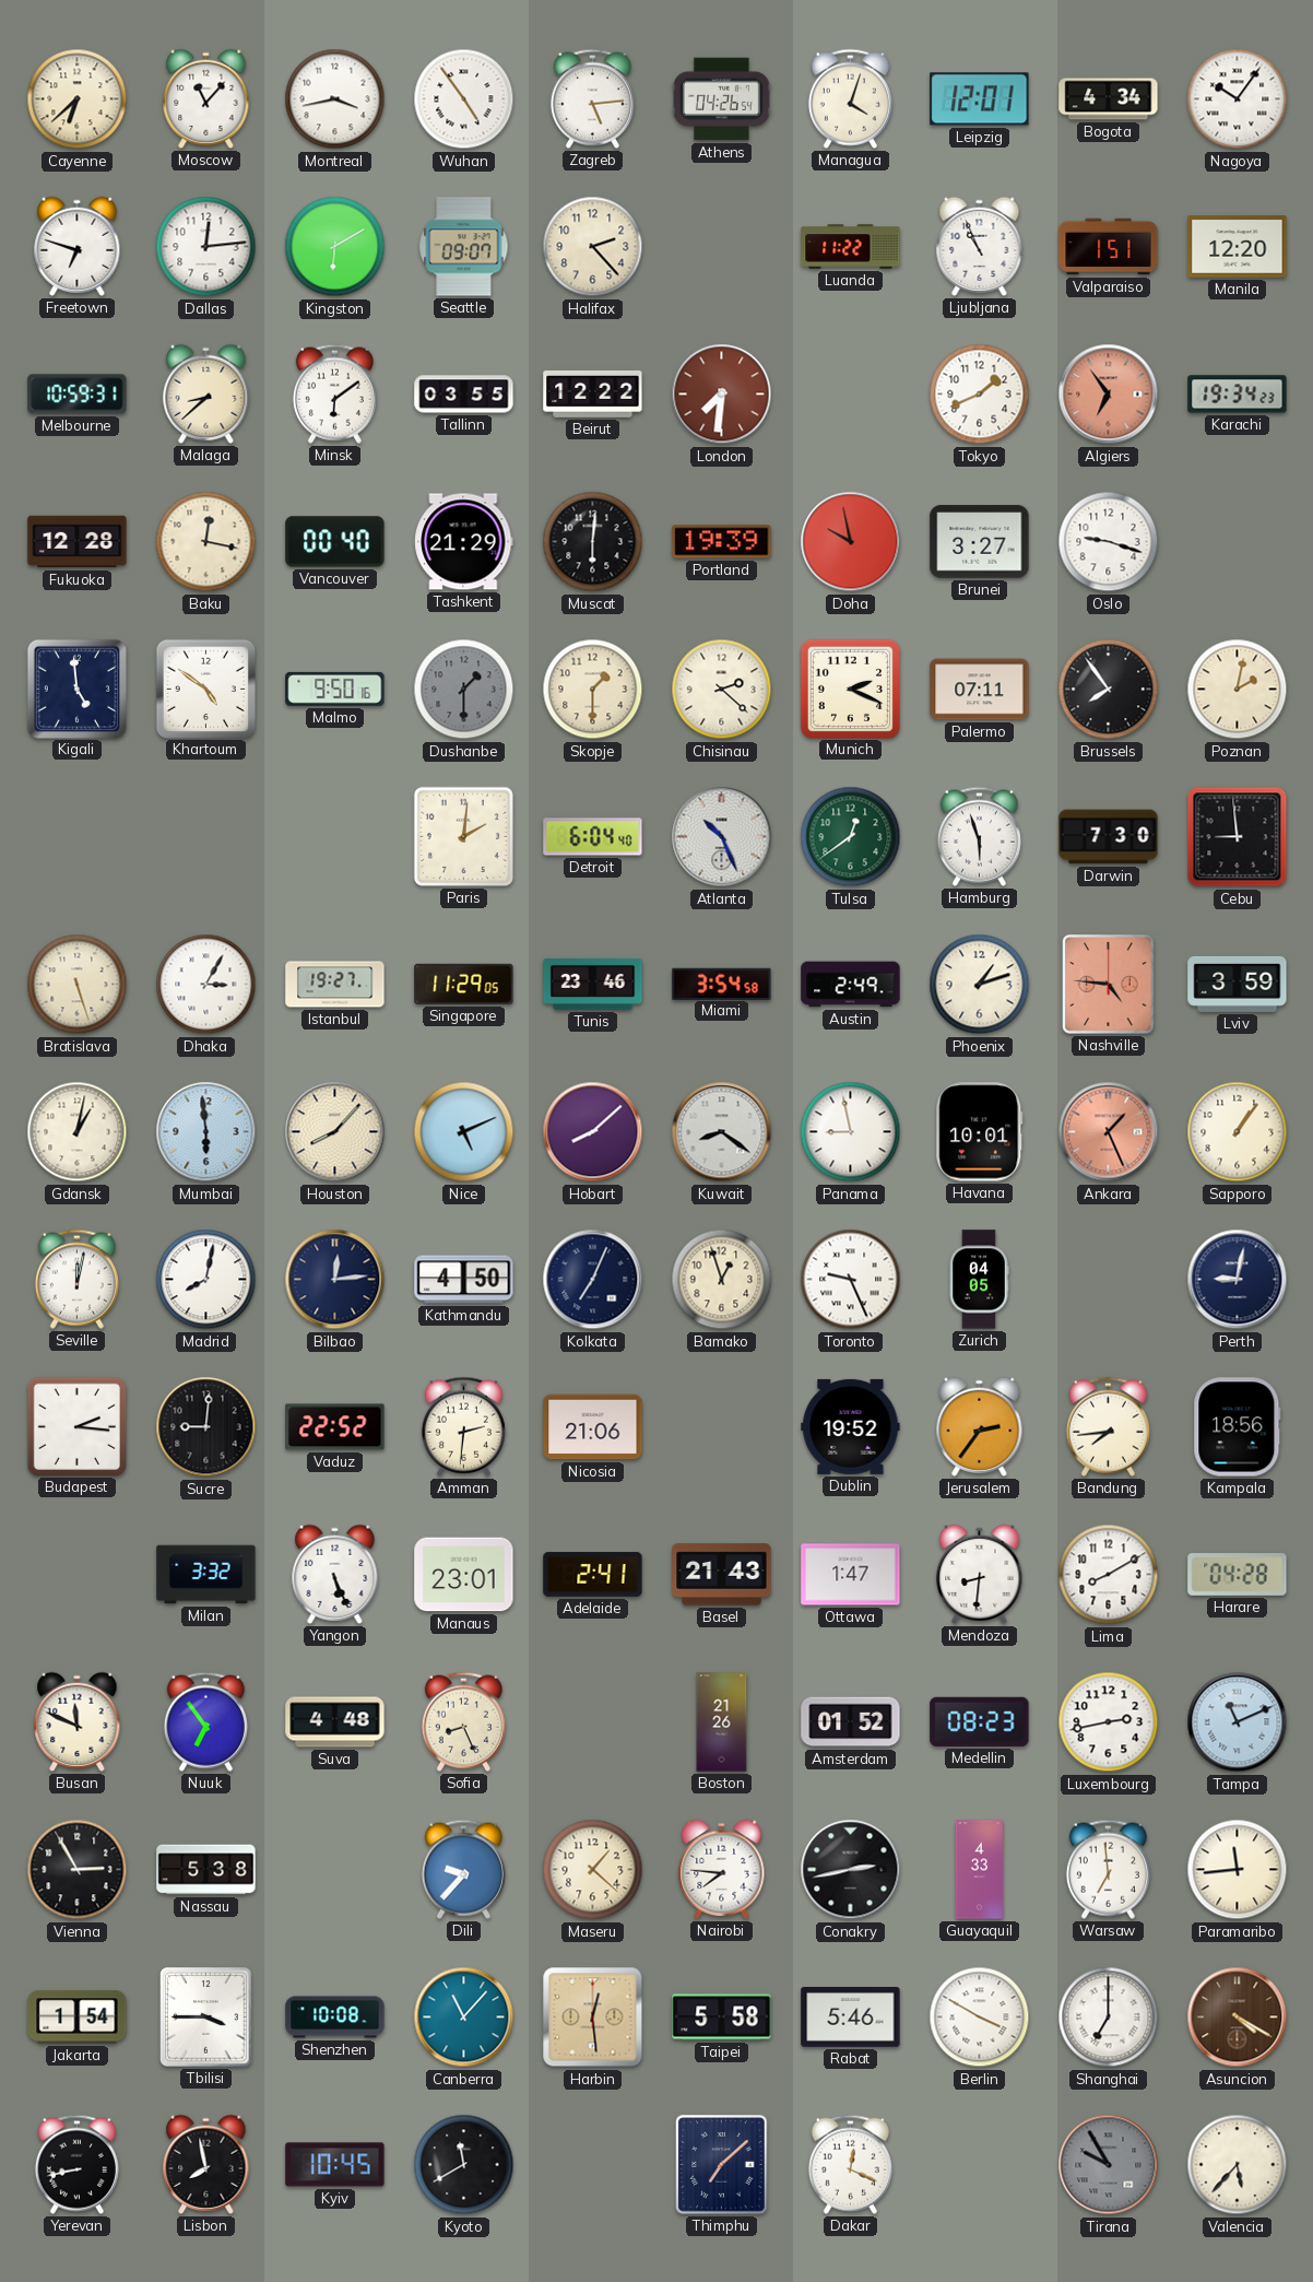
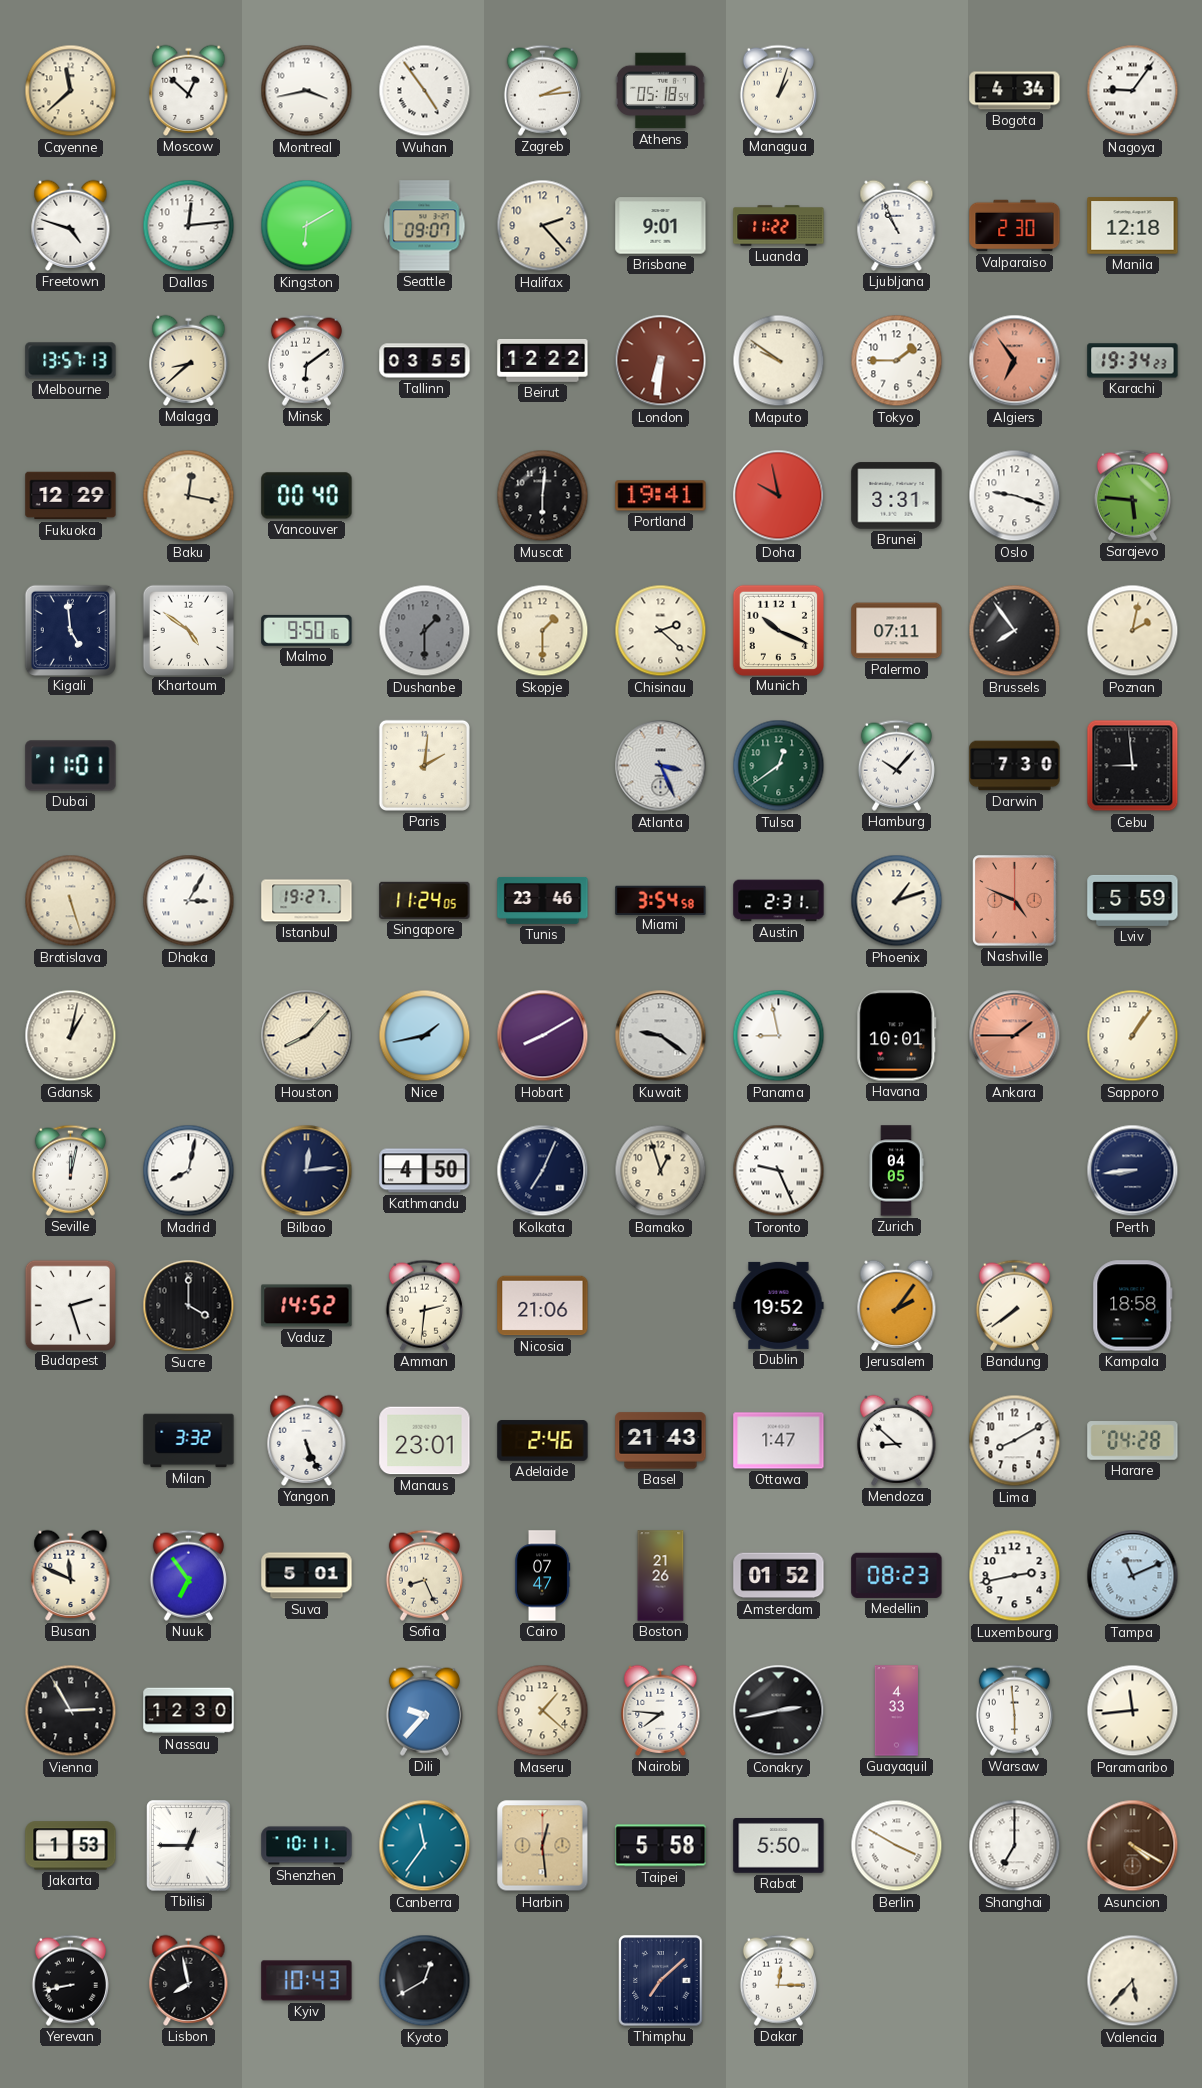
Cayenne: 6:38 -> 11:38
Moscow: 11:07 -> 12:52
Zagreb: 5:14 -> 2:14
Athens: 04:26 -> 05:18
Managua: 4:03 -> 1:03
Leipzig: 12:01 -> none
Nagoya: 10:06 -> 9:06
Freetown: 6:48 -> 4:48
Brisbane: none -> 9:01
Valparaiso: 1:51 -> 2:30
Manila: 12:20 -> 12:18
Melbourne: 10:59 -> 13:57
London: 7:31 -> 6:31
Maputo: none -> 9:51
Tokyo: 1:41 -> 1:45
Fukuoka: 12:28 -> 12:29
Tashkent: 21:29 -> none
Portland: 19:39 -> 19:41
Brunei: 3:27 -> 3:31
Sarajevo: none -> 5:46
Munich: 2:19 -> 10:19
Dubai: none -> 11:01
Detroit: 6:04 -> none
Atlanta: 10:26 -> 3:26
Hamburg: 5:57 -> 10:07
Singapore: 11:29 -> 11:24
Austin: 2:49 -> 2:31
Nashville: 4:46 -> 4:49
Lviv: 3:59 -> 5:59
Mumbai: 5:59 -> none
Nice: 5:11 -> 1:43
Hobart: 8:08 -> 8:10
Kuwait: 8:21 -> 9:21
Ankara: 1:26 -> 1:45
Perth: 9:02 -> 8:44
Budapest: 2:16 -> 2:27
Sucre: 9:01 -> 4:00
Vaduz: 22:52 -> 14:52
Jerusalem: 2:36 -> 2:06
Bandung: 7:44 -> 7:39
Kampala: 18:56 -> 18:58
Adelaide: 2:41 -> 2:46
Mendoza: 8:31 -> 8:52
Suva: 4:48 -> 5:01
Cairo: none -> 07:47
Nassau: 5:38 -> 12:30
Warsaw: 6:59 -> 5:59
Jakarta: 1:54 -> 1:53
Tbilisi: 3:45 -> 12:45
Shenzhen: 10:08 -> 10:11
Canberra: 11:07 -> 11:36
Rabat: 5:46 -> 5:50
Kyiv: 10:45 -> 10:43
Kyoto: 11:40 -> 12:40
Dakar: 12:19 -> 12:15
Tirana: 9:55 -> none
